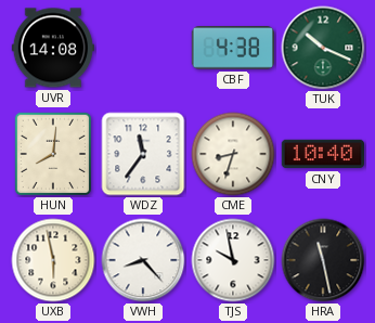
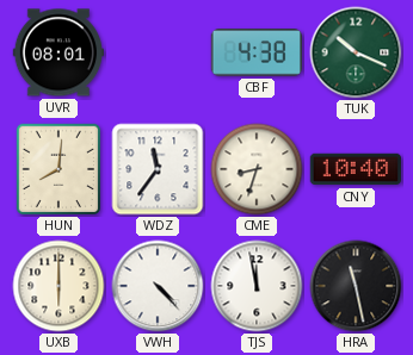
UVR: 14:08 -> 08:01
UXB: 5:58 -> 6:00
VWH: 8:23 -> 4:23
TJS: 9:58 -> 11:58
